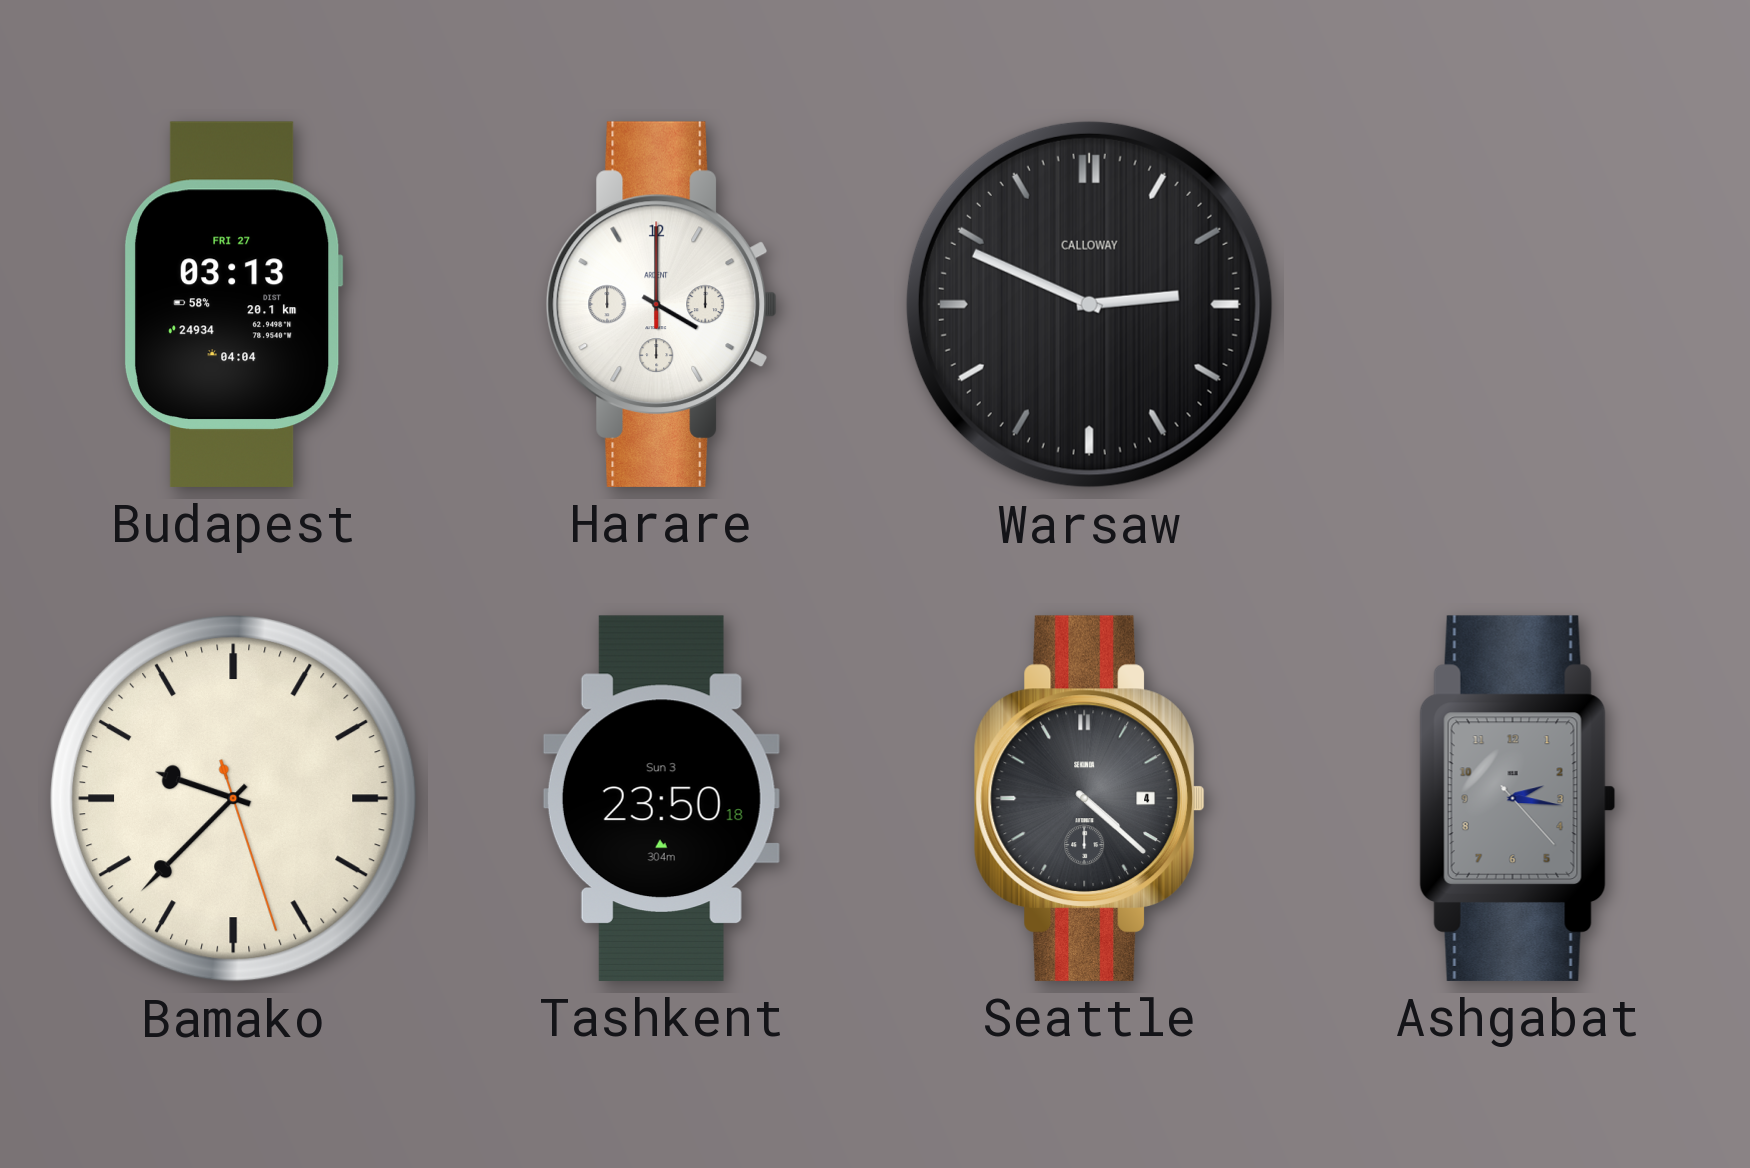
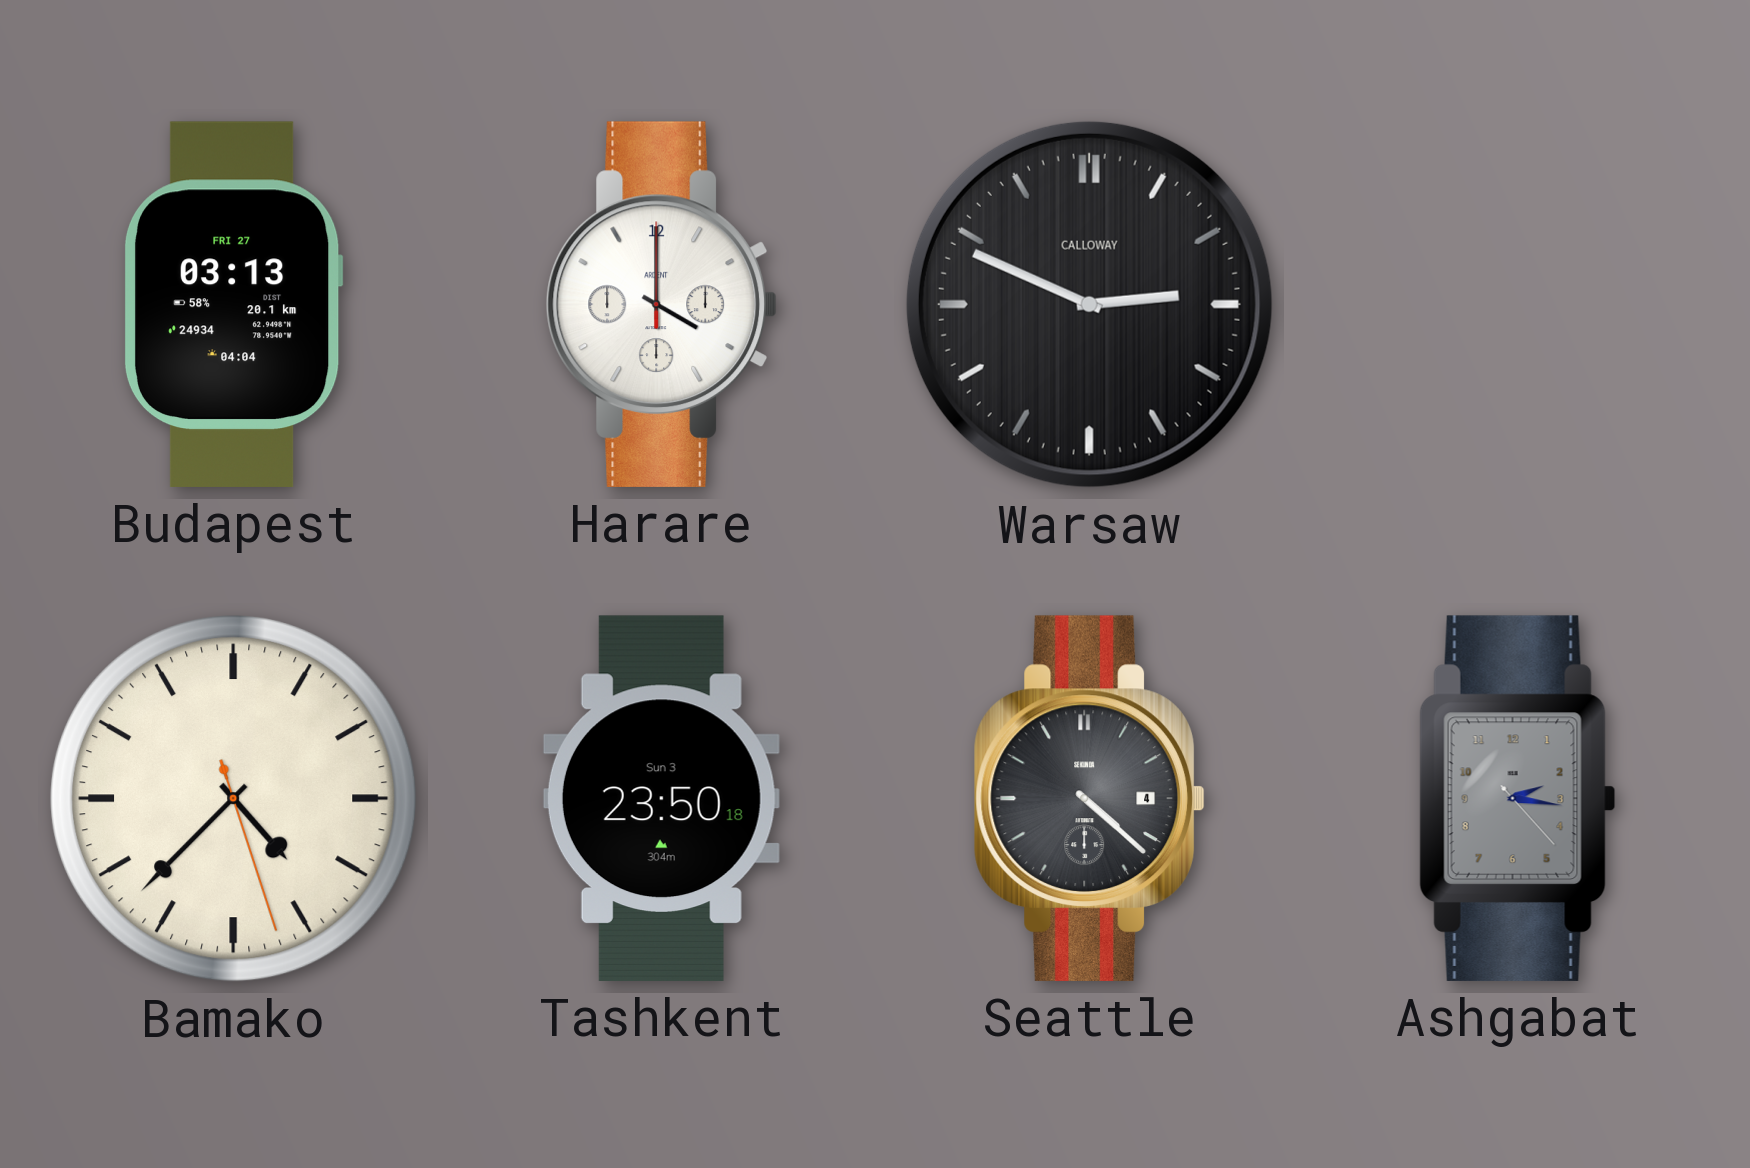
Bamako: 9:37 -> 4:37
